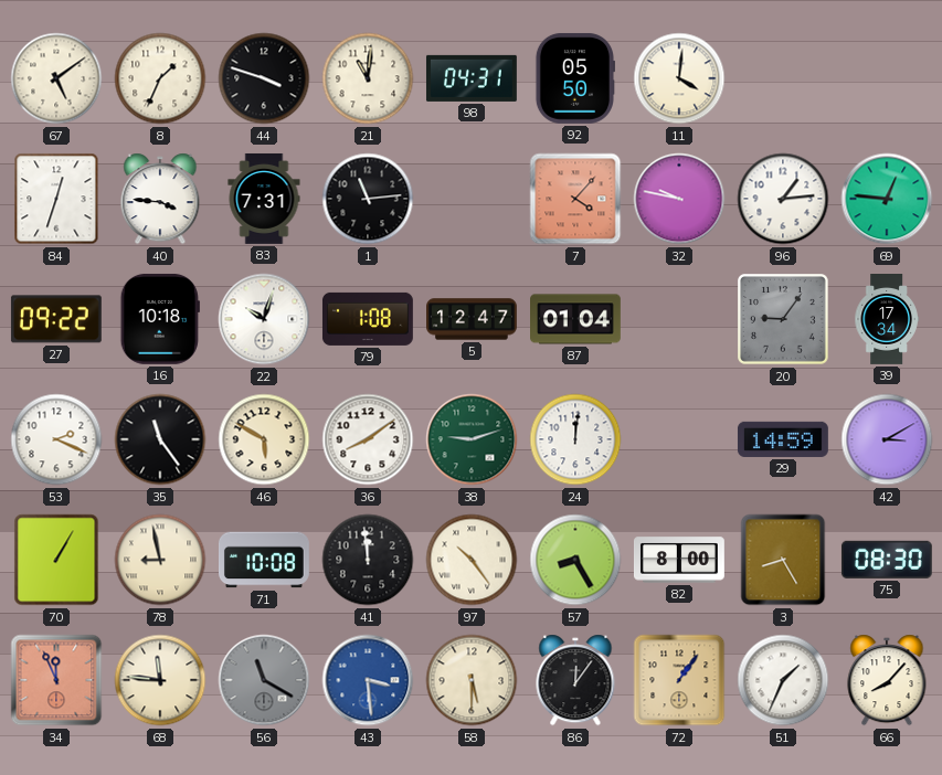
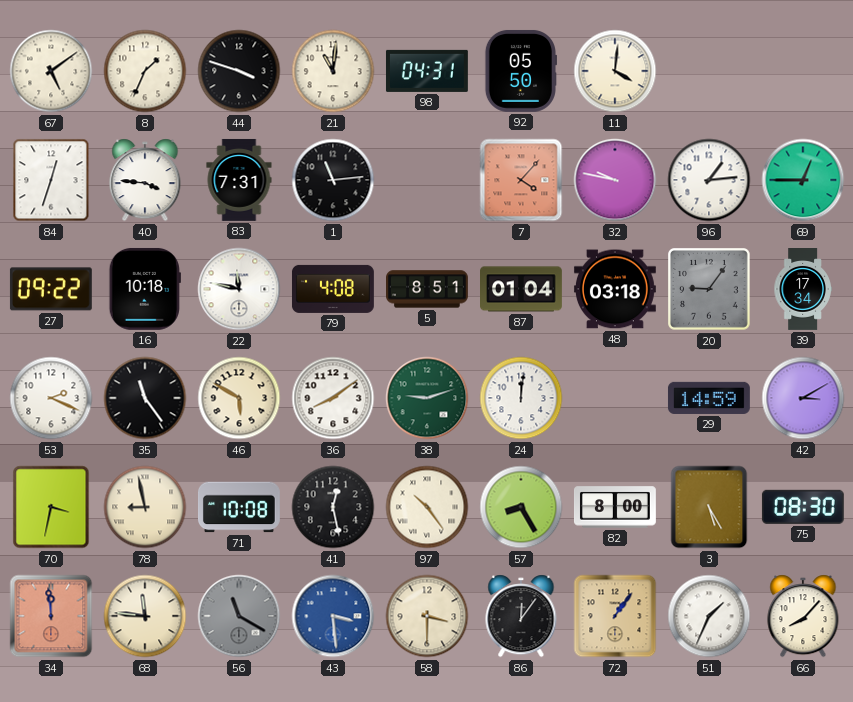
69: 12:46 -> 12:45
22: 10:03 -> 11:47
79: 1:08 -> 4:08
5: 12:47 -> 8:51
48: none -> 03:18
70: 1:05 -> 3:32
41: 11:59 -> 12:28
3: 8:25 -> 5:25
34: 11:56 -> 11:59
58: 5:30 -> 3:30
